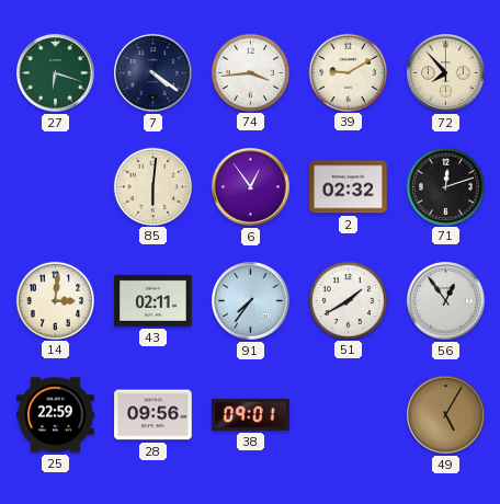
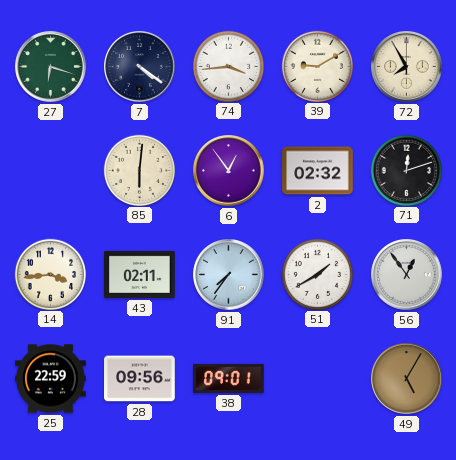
72: 7:53 -> 7:55
14: 3:01 -> 3:44
